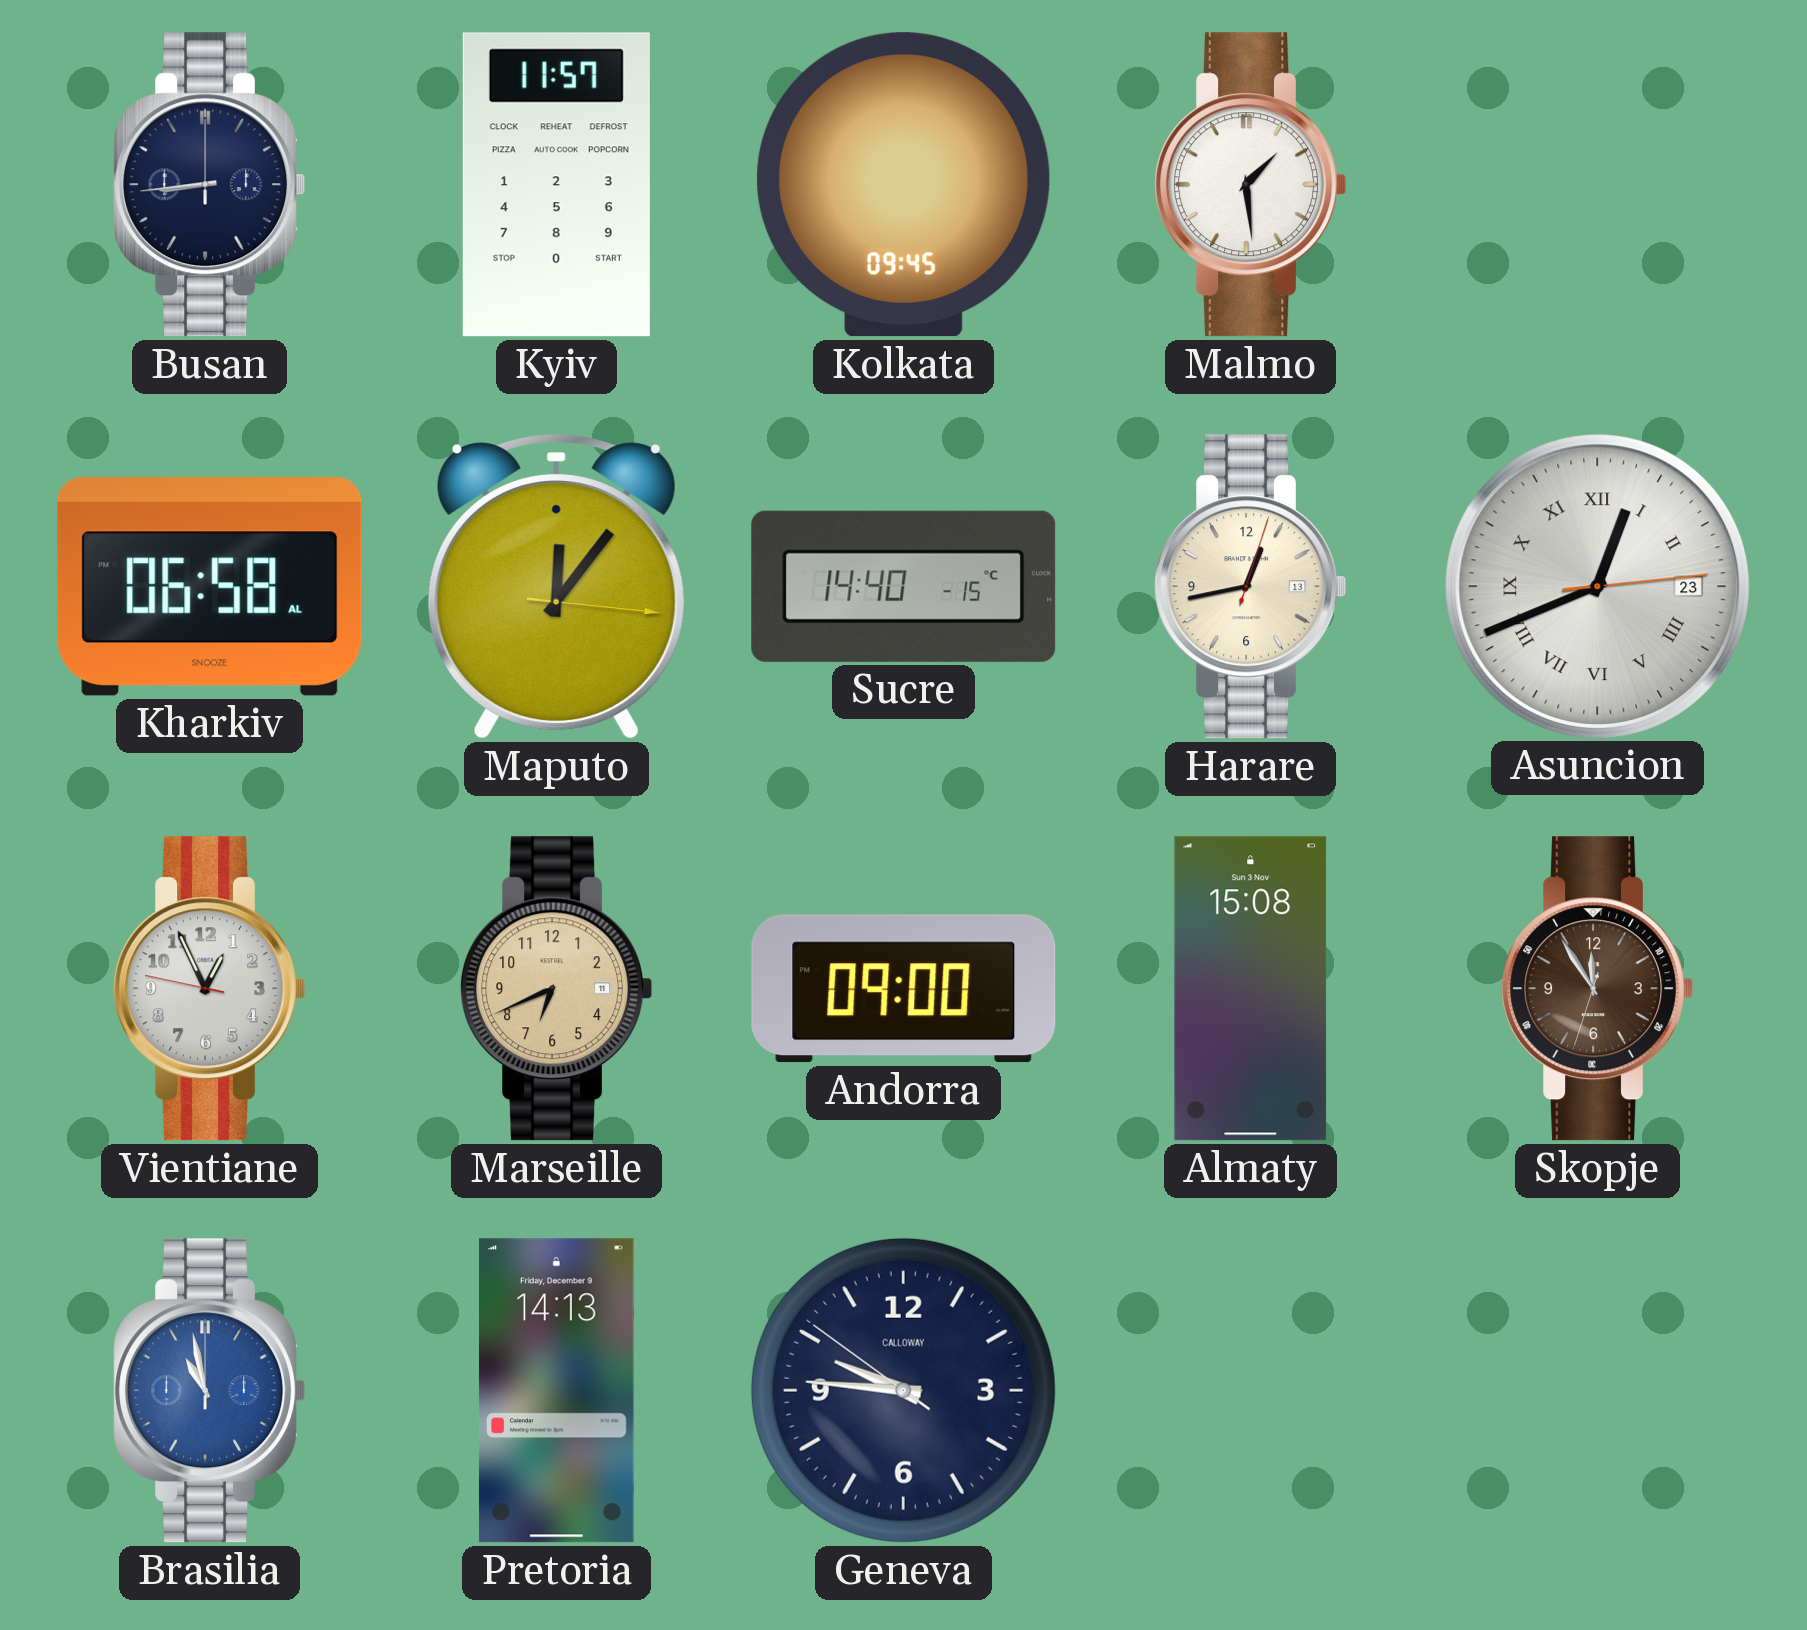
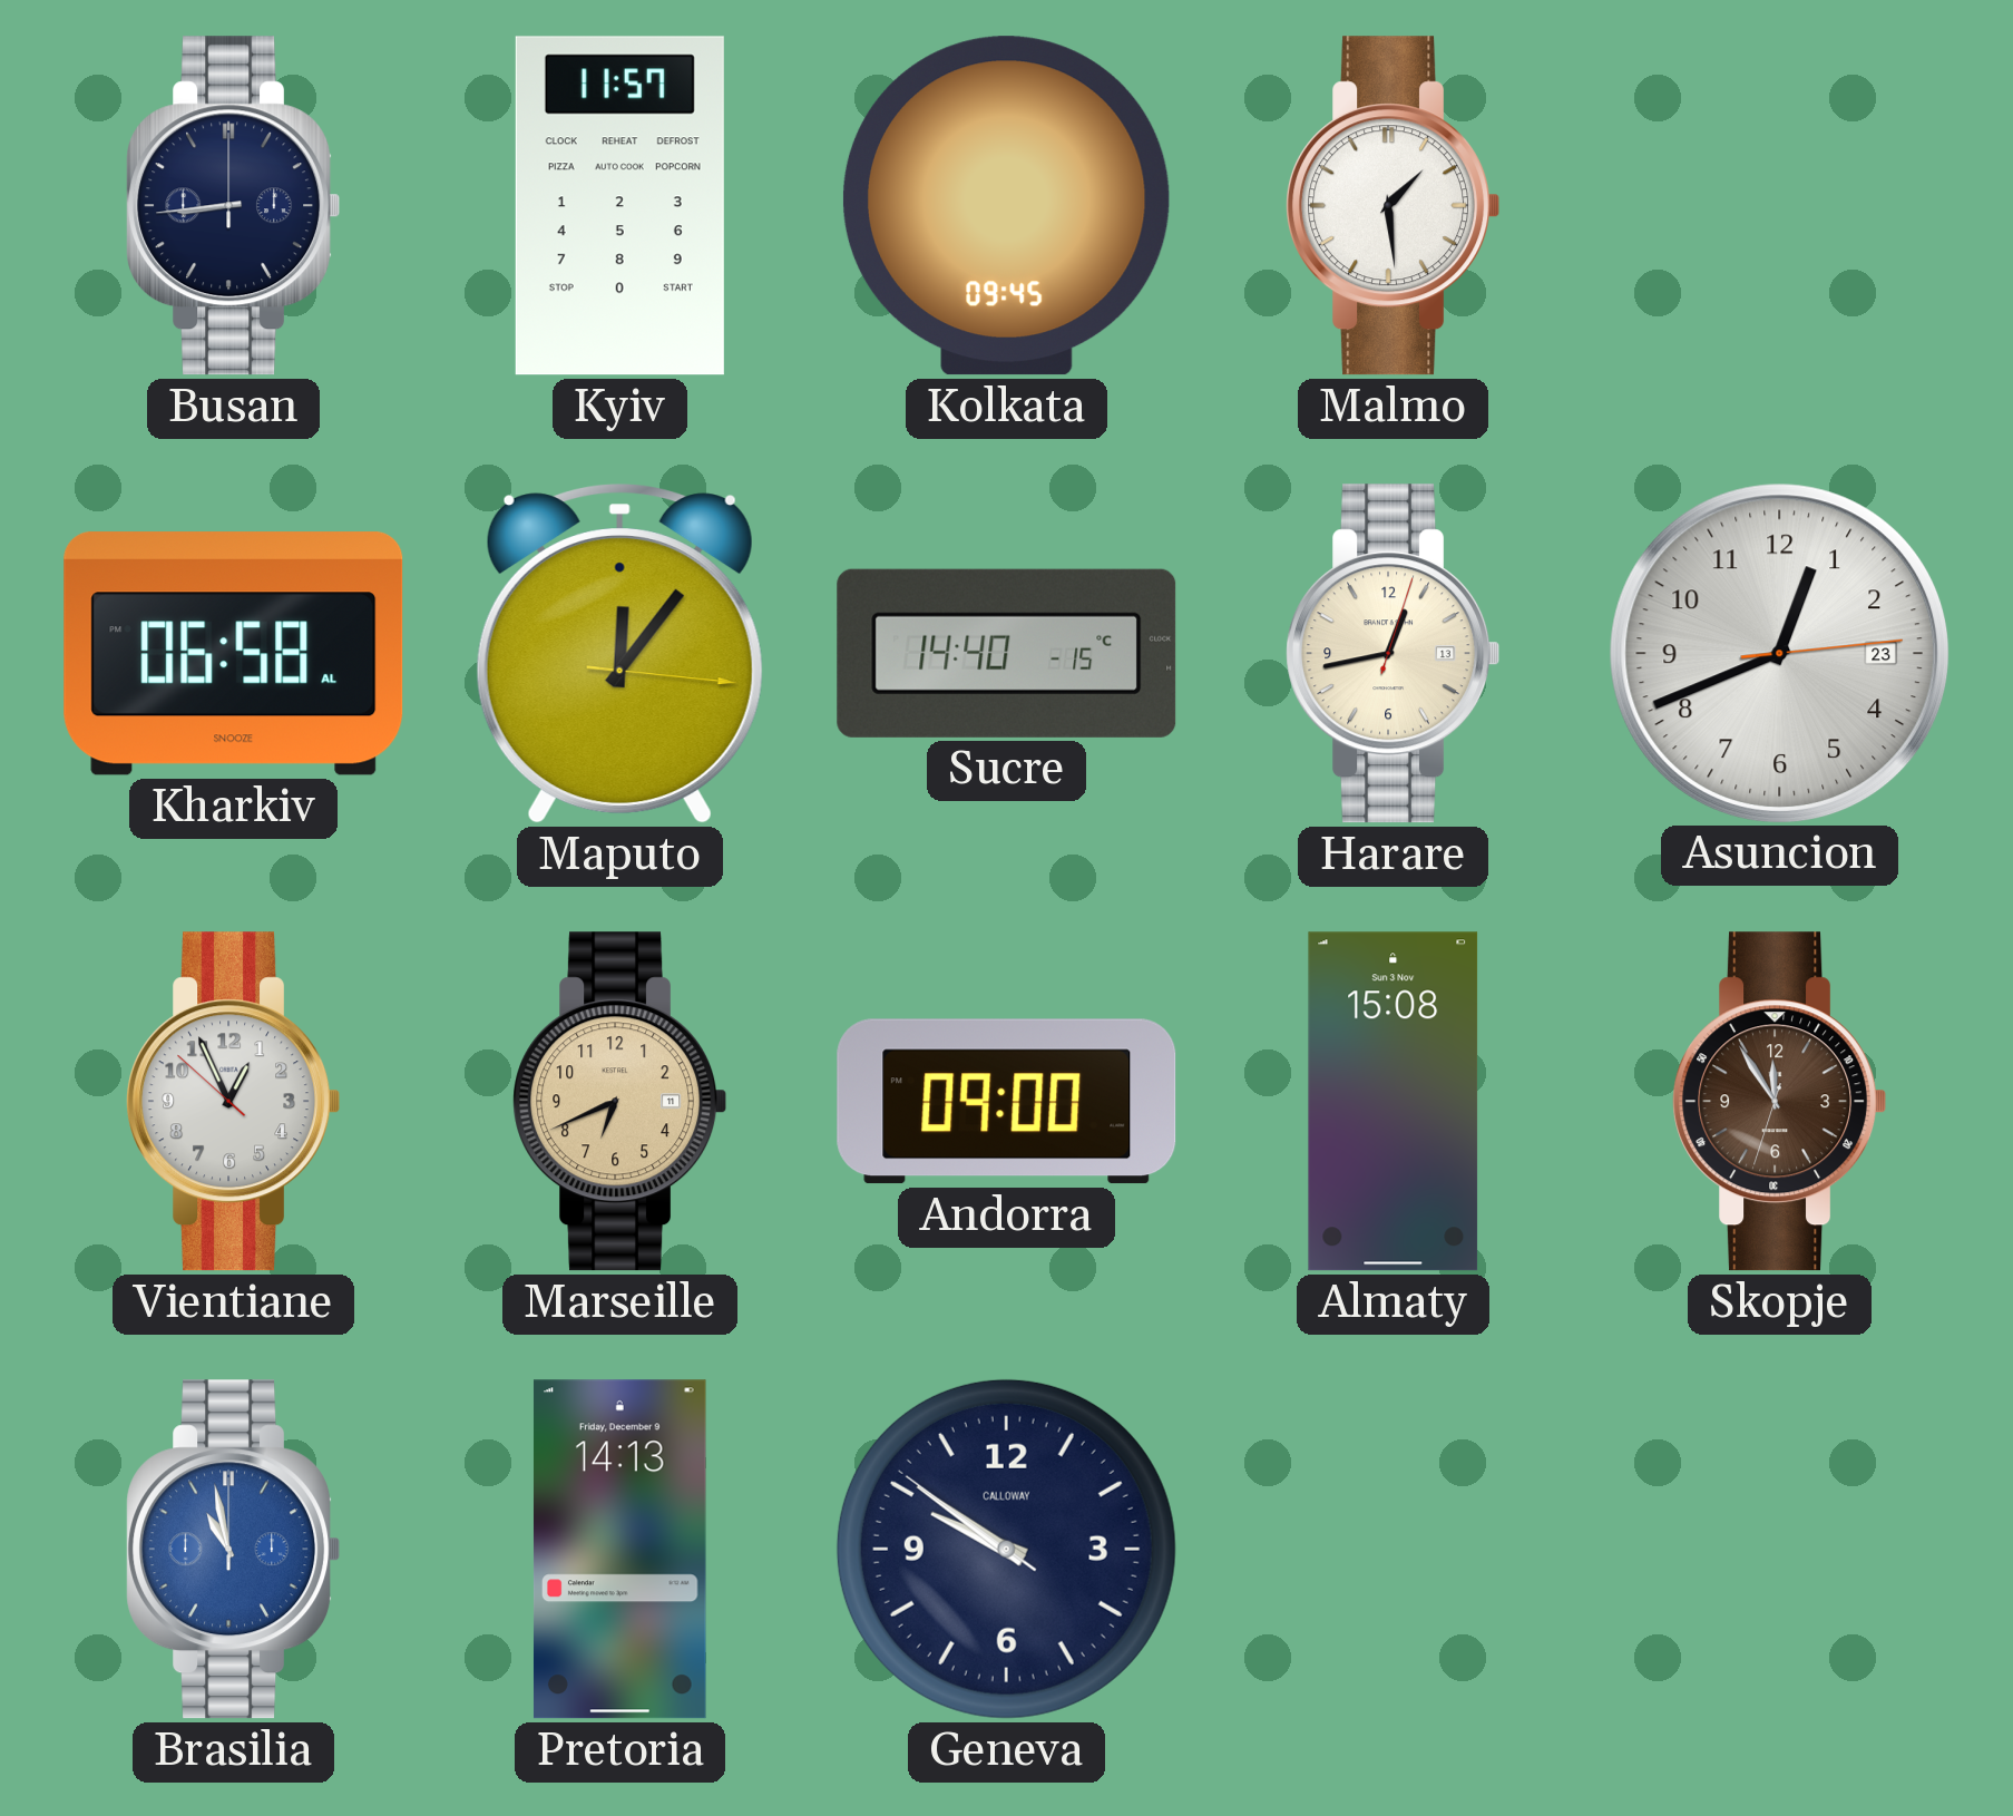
Asuncion numerals: Roman -> Arabic
Vientiane: 12:55:47 -> 12:55:52
Geneva: 9:45 -> 9:50
